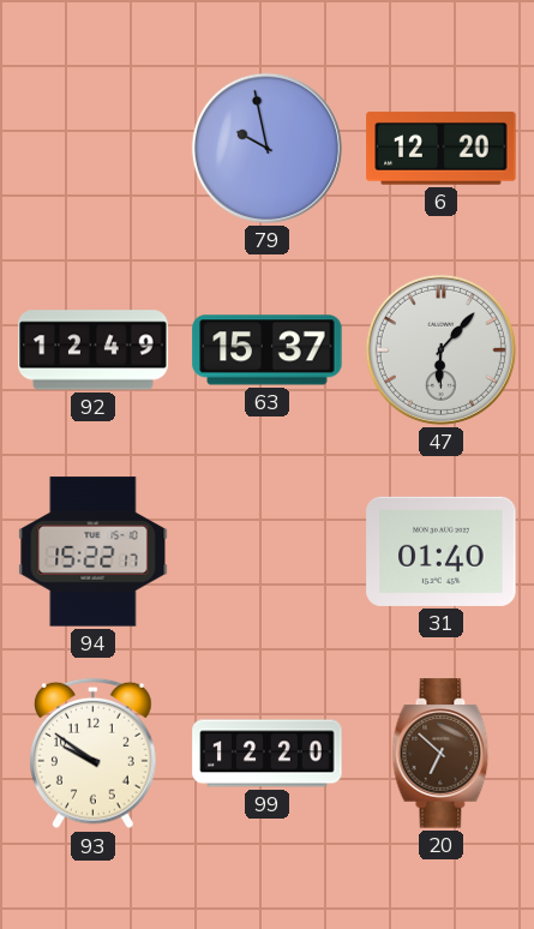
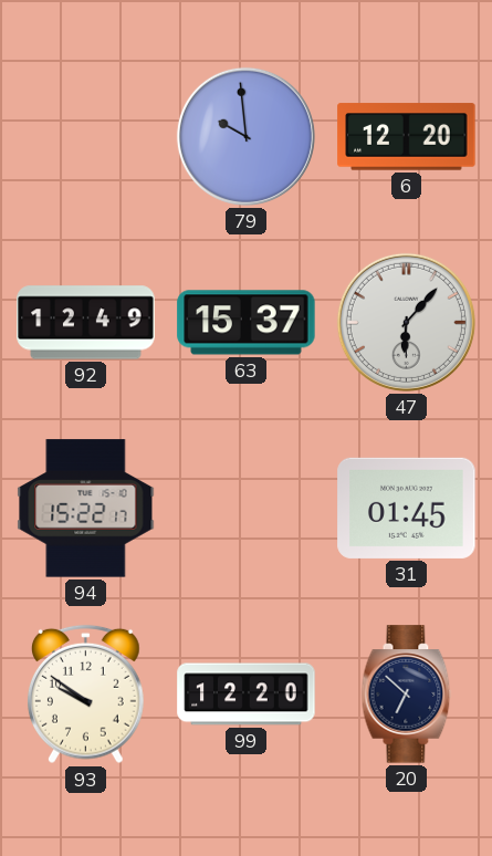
79: 9:58 -> 9:59
31: 01:40 -> 01:45
20 dial: brown -> navy
